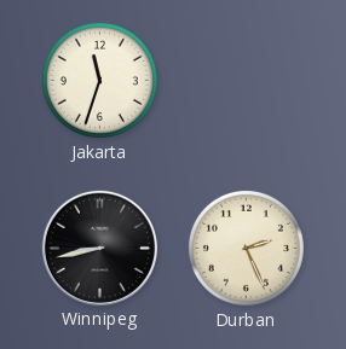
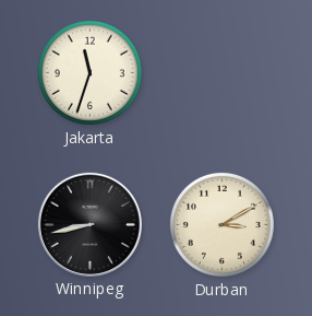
Durban: 2:26 -> 3:10
